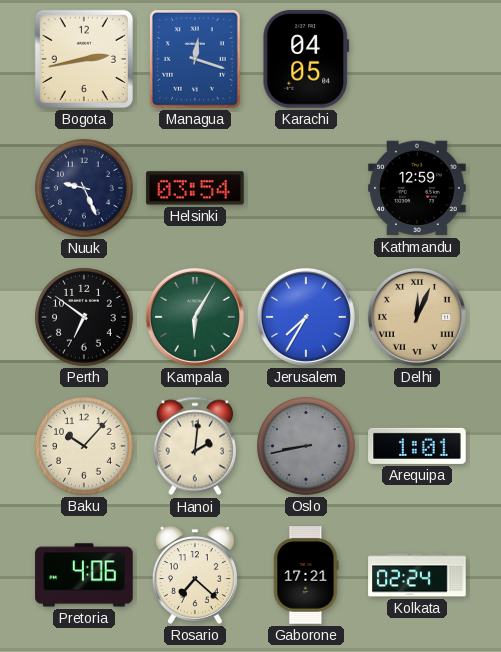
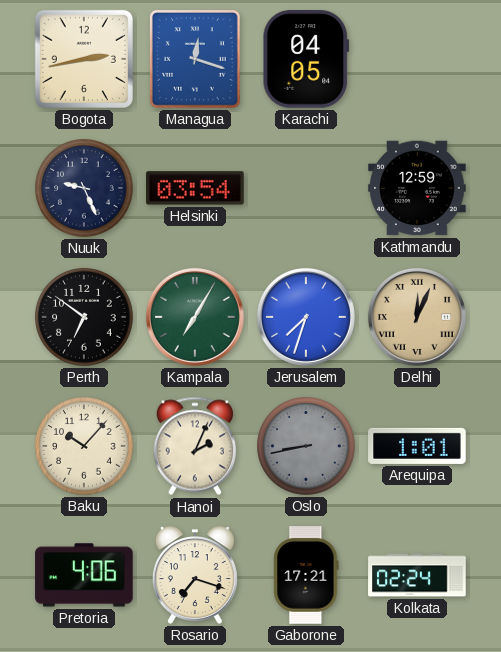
Kampala: 6:05 -> 7:05
Jerusalem: 7:35 -> 7:33
Hanoi: 2:01 -> 2:04
Rosario: 7:22 -> 7:18
